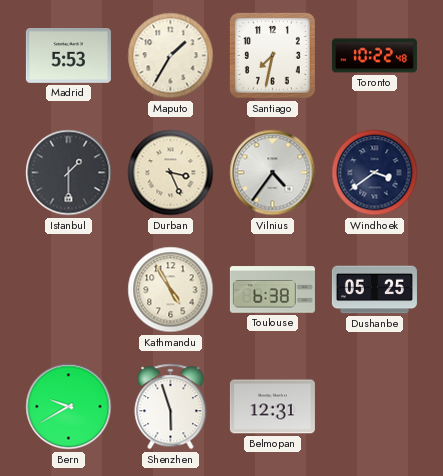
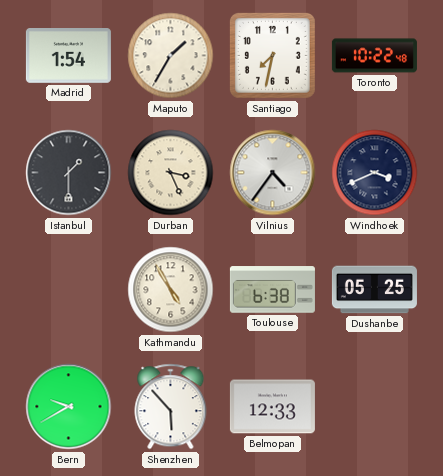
Madrid: 5:53 -> 1:54
Windhoek: 3:39 -> 3:41
Shenzhen: 5:57 -> 5:53
Belmopan: 12:31 -> 12:33
